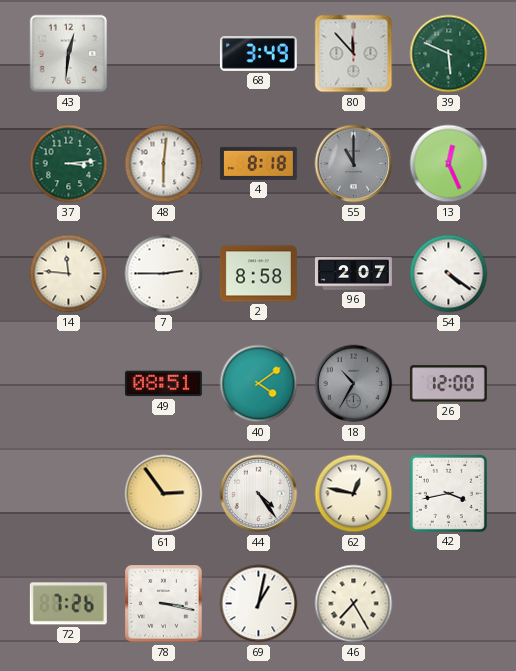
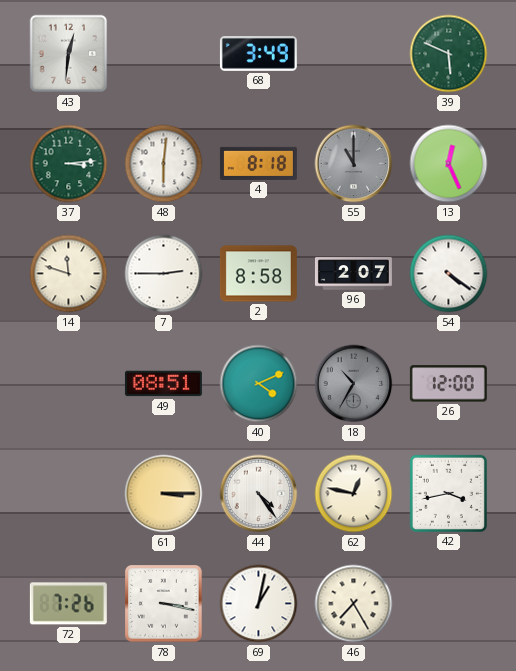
80: 11:53 -> none
14: 11:46 -> 11:48
40: 4:09 -> 4:11
61: 2:54 -> 3:15
